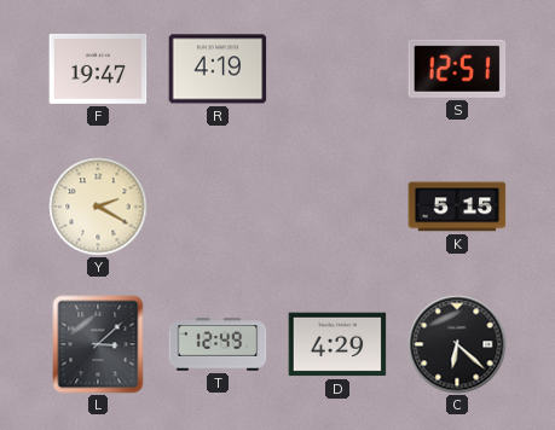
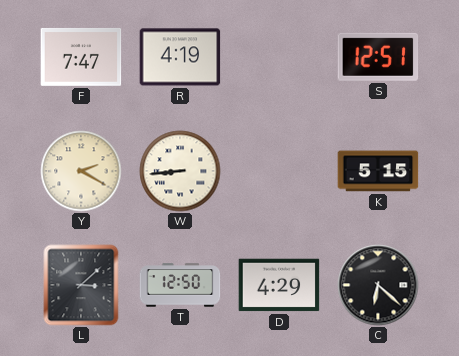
F: 19:47 -> 7:47
W: none -> 8:44
T: 12:49 -> 12:50
